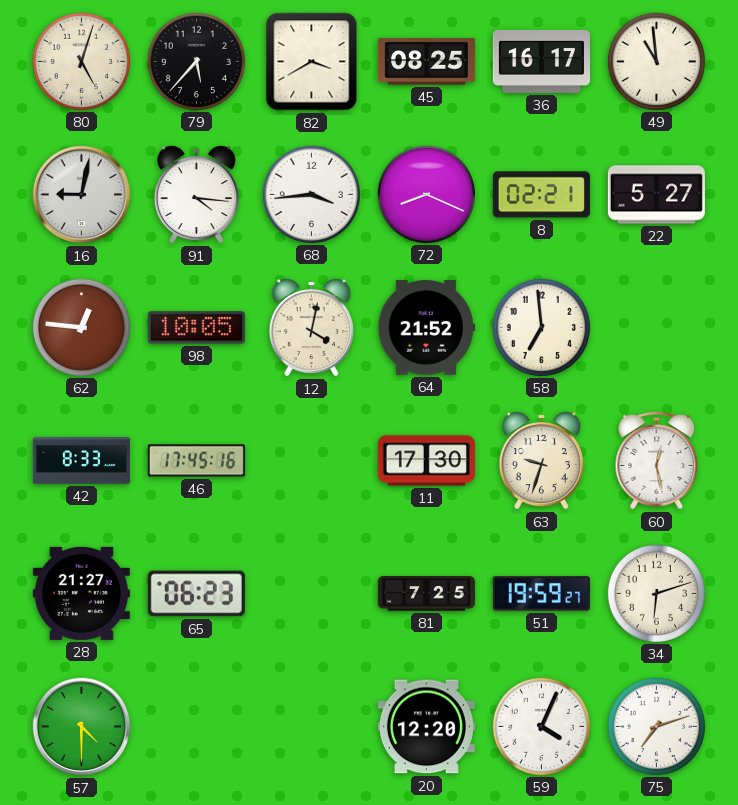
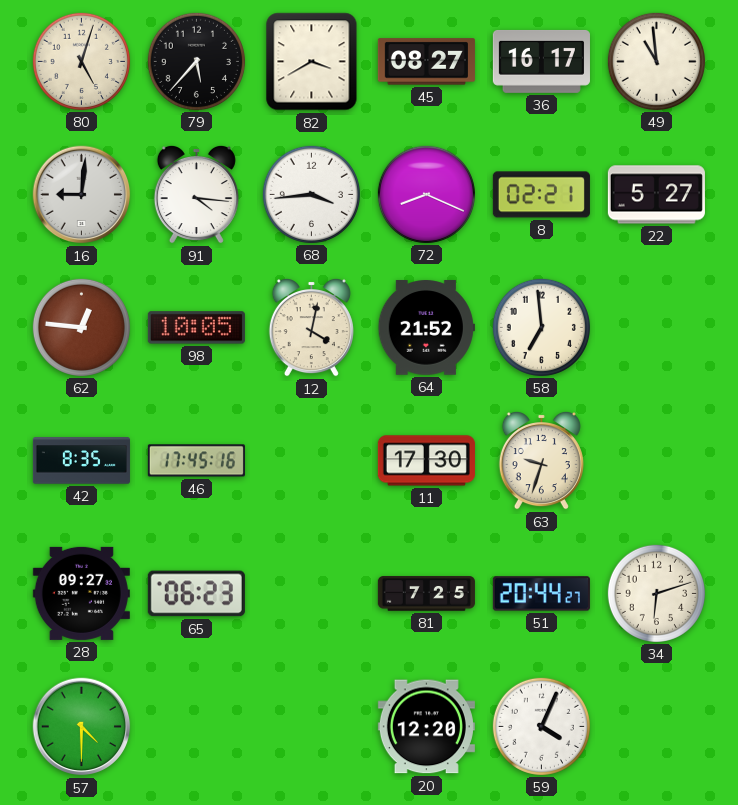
45: 08:25 -> 08:27
16: 9:02 -> 9:01
42: 8:33 -> 8:35
60: 12:28 -> none
28: 21:27 -> 09:27
51: 19:59 -> 20:44
75: 7:12 -> none
